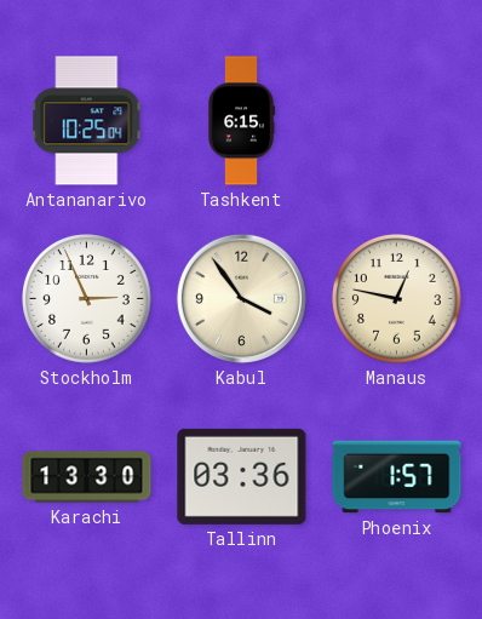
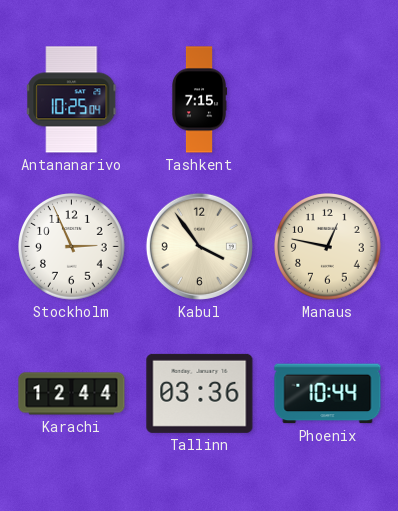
Tashkent: 6:15 -> 7:15
Karachi: 13:30 -> 12:44
Phoenix: 1:57 -> 10:44
